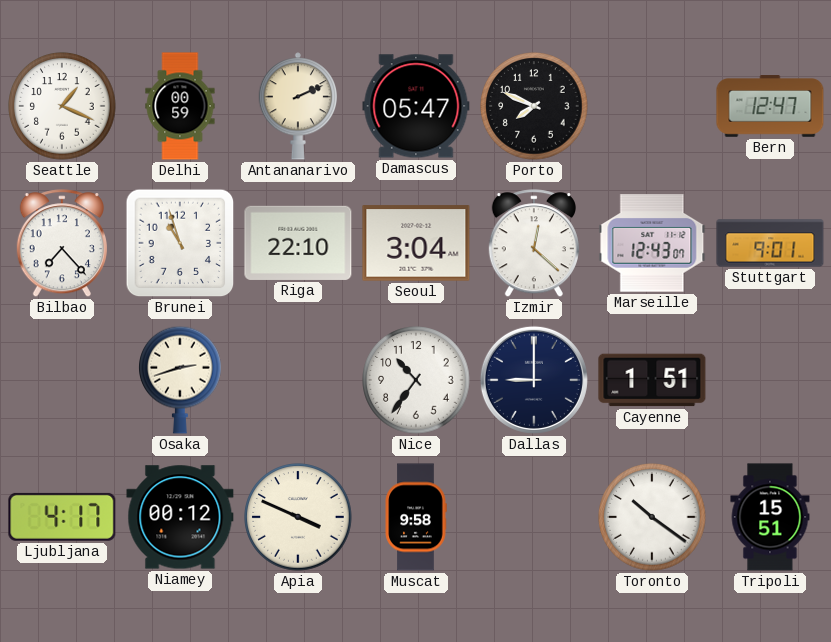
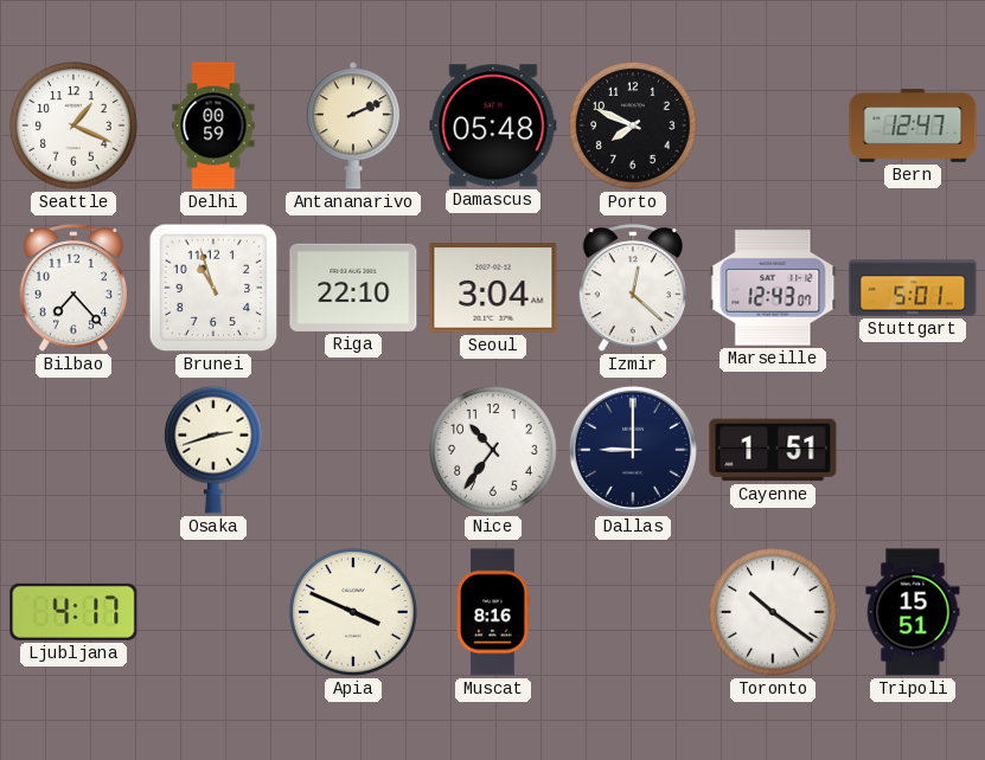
Damascus: 05:47 -> 05:48
Stuttgart: 9:01 -> 5:01
Niamey: 00:12 -> none
Muscat: 9:58 -> 8:16
